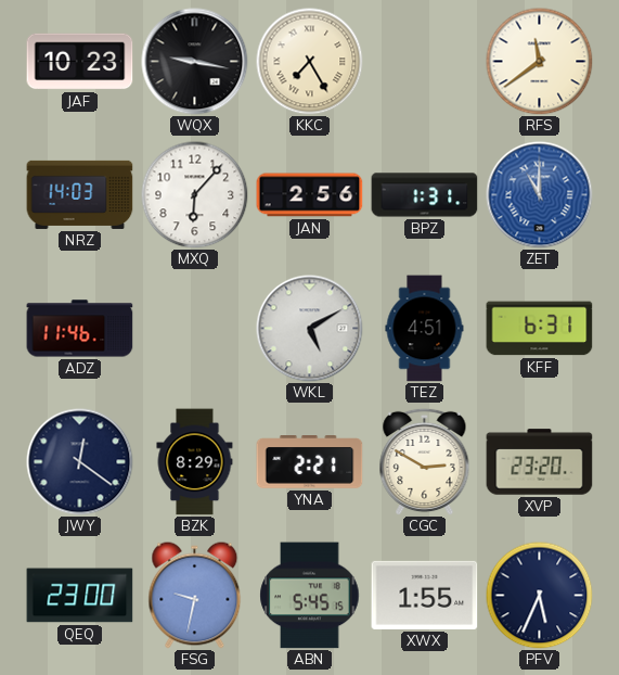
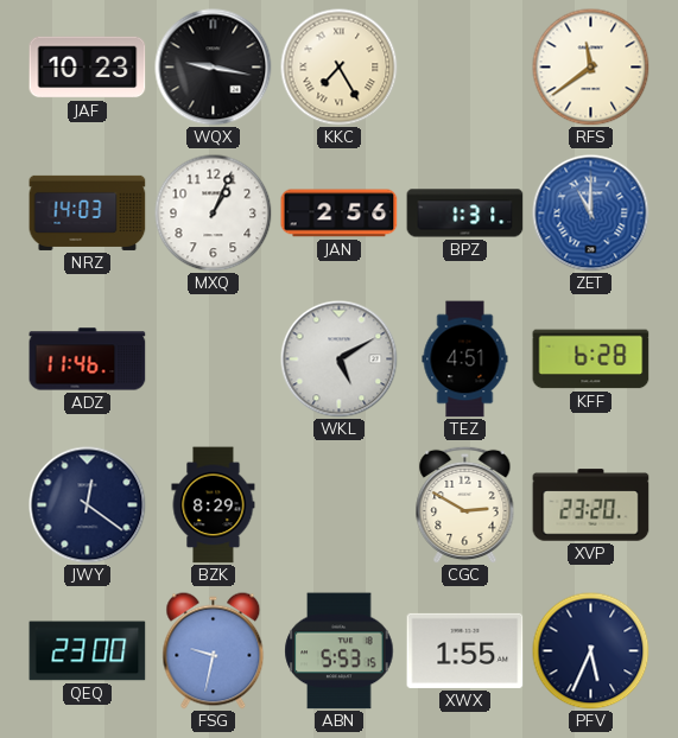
MXQ: 6:07 -> 1:04
KFF: 6:31 -> 6:28
YNA: 2:21 -> none
ABN: 5:45 -> 5:53
